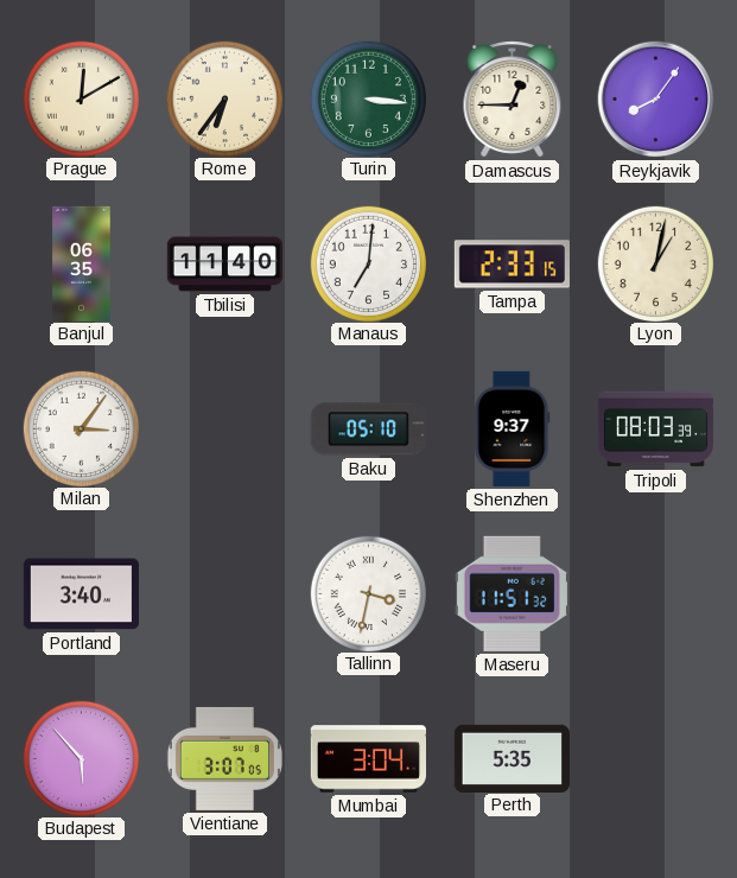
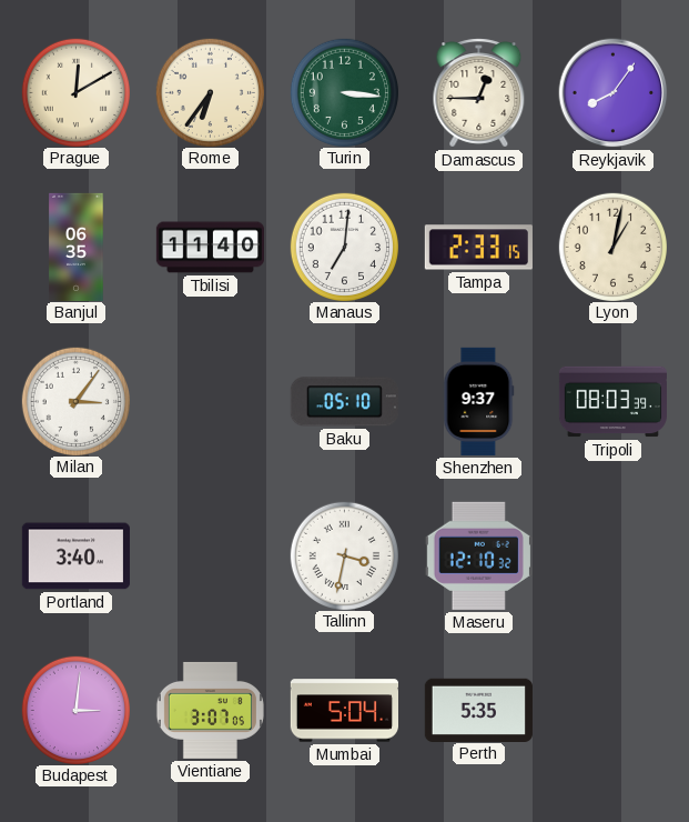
Maseru: 11:51 -> 12:10
Budapest: 5:53 -> 3:01
Mumbai: 3:04 -> 5:04
